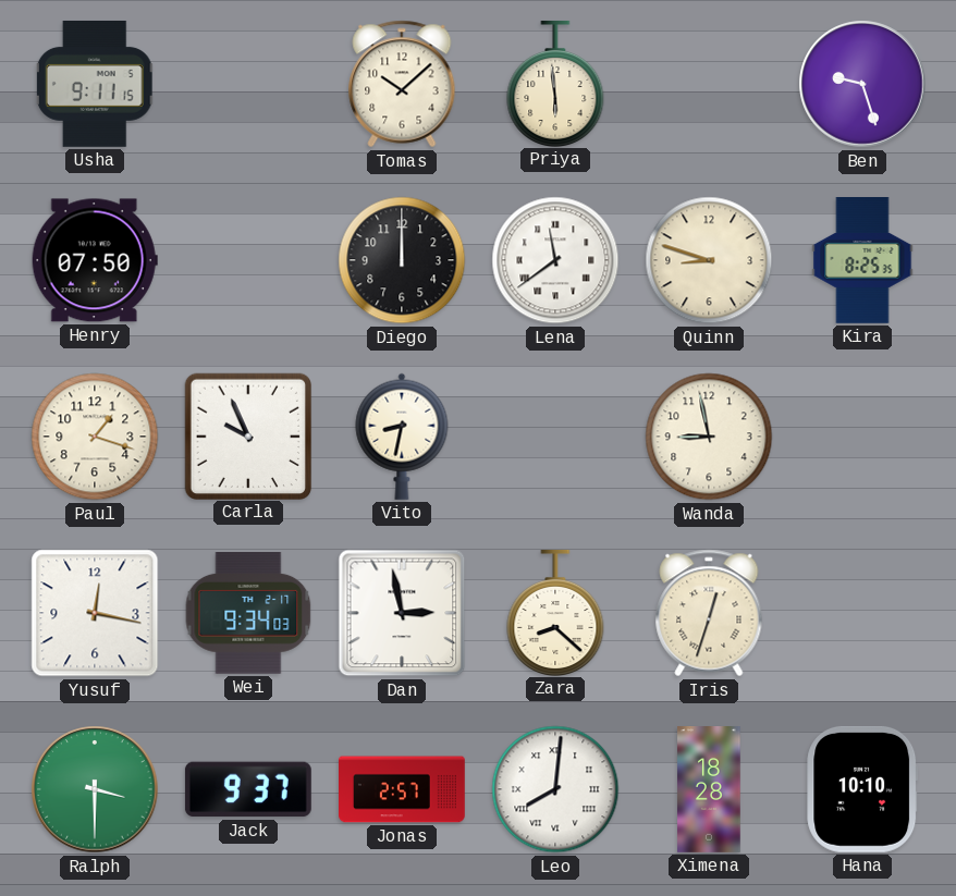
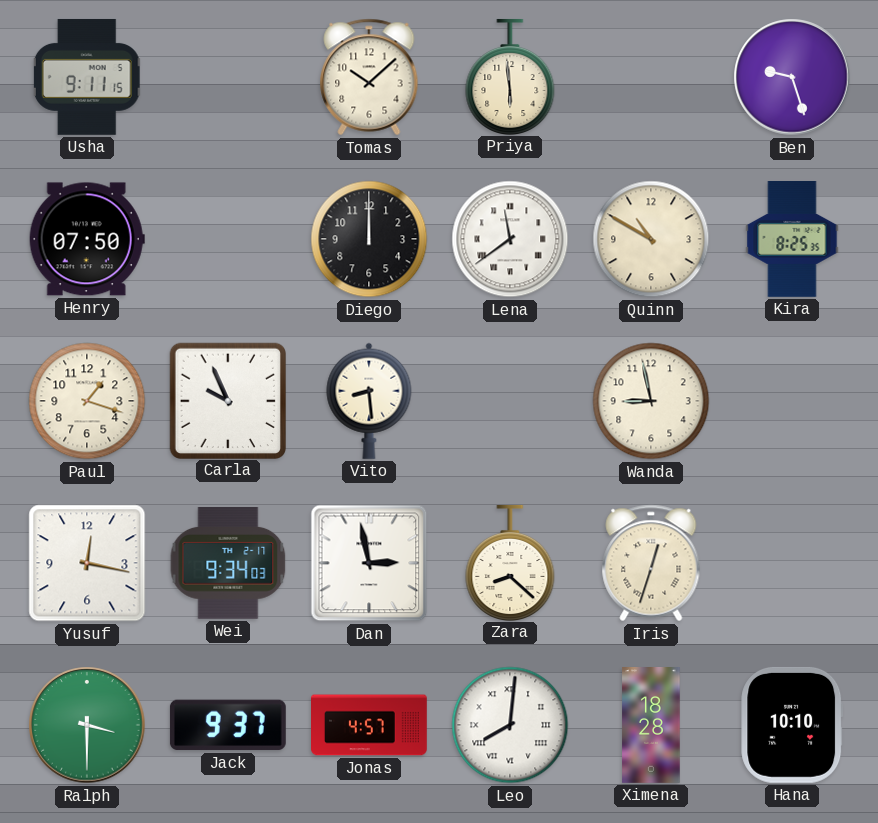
Quinn: 8:48 -> 10:50
Vito: 8:32 -> 8:29
Jonas: 2:57 -> 4:57
